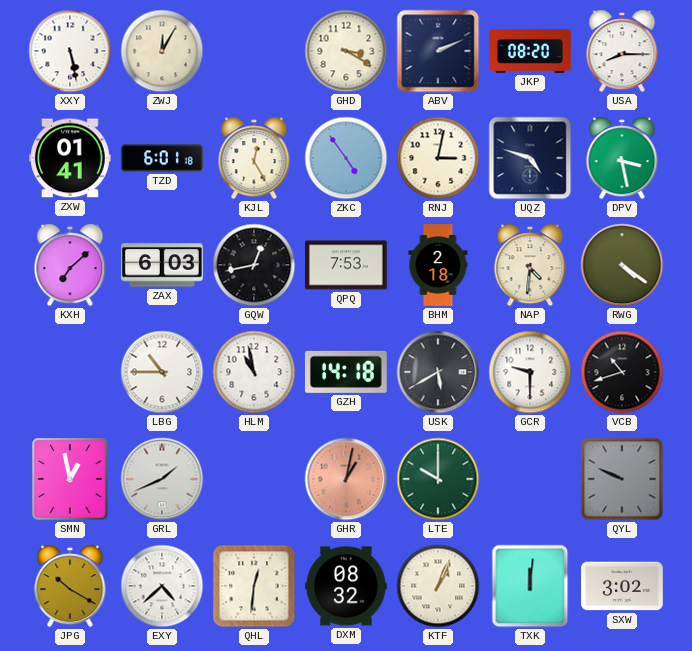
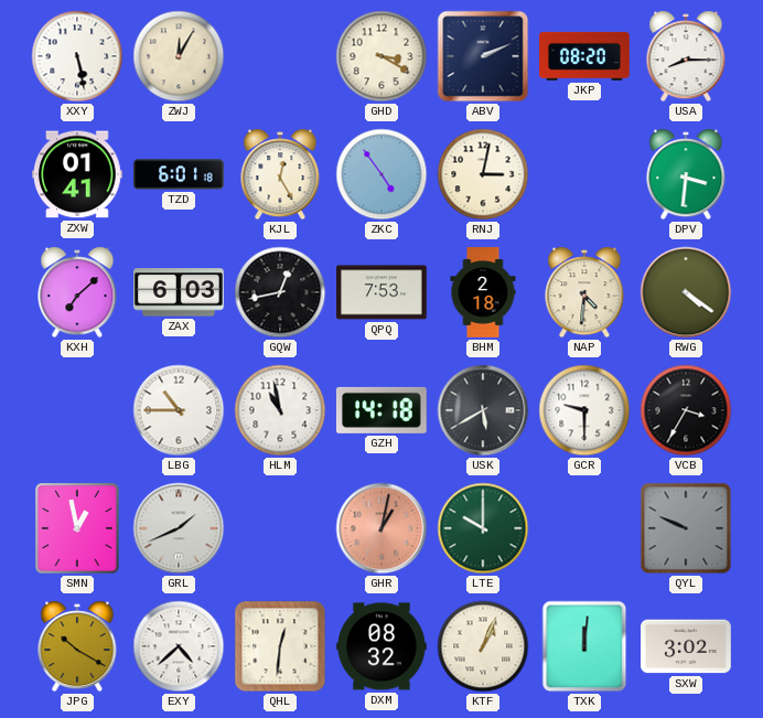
UQZ: 4:48 -> none
DPV: 3:28 -> 3:31
VCB: 10:42 -> 3:35
